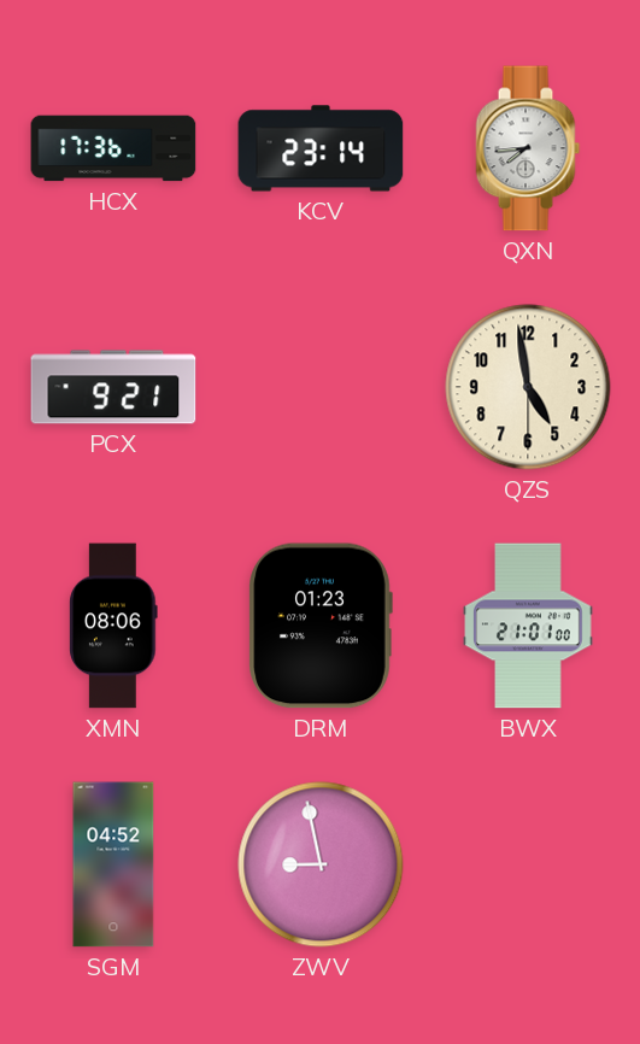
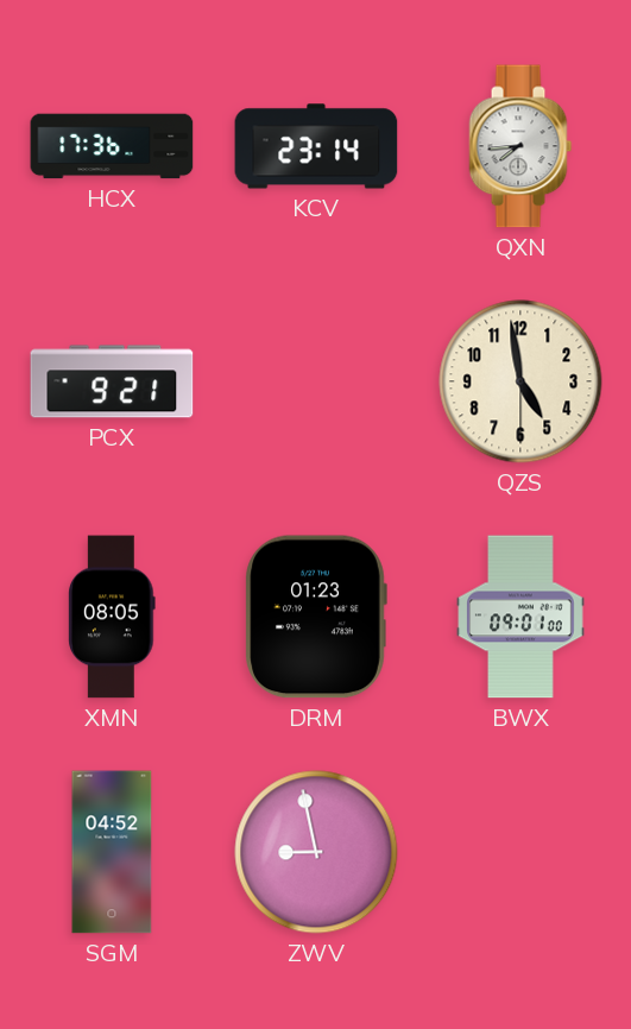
XMN: 08:06 -> 08:05
BWX: 21:01 -> 09:01
